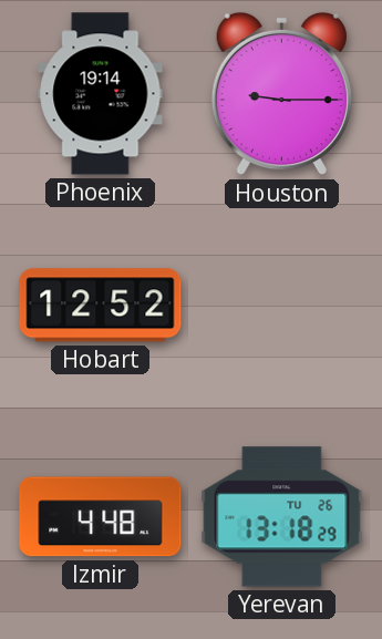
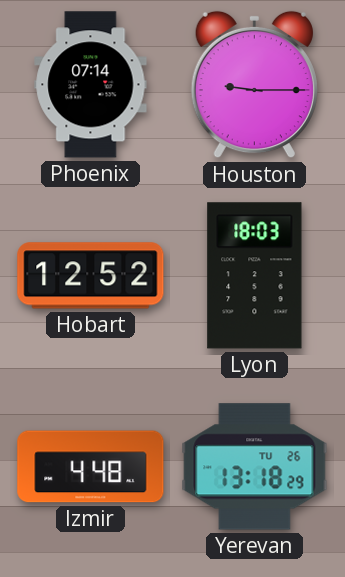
Phoenix: 19:14 -> 07:14
Lyon: none -> 18:03
